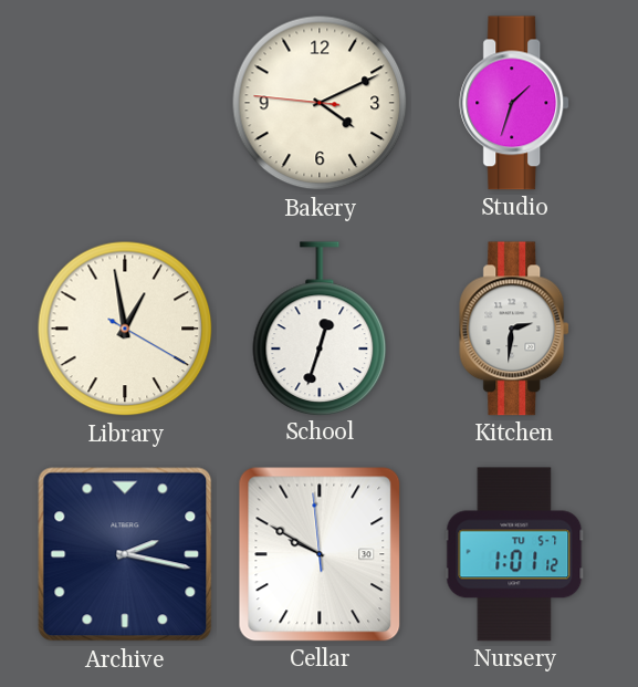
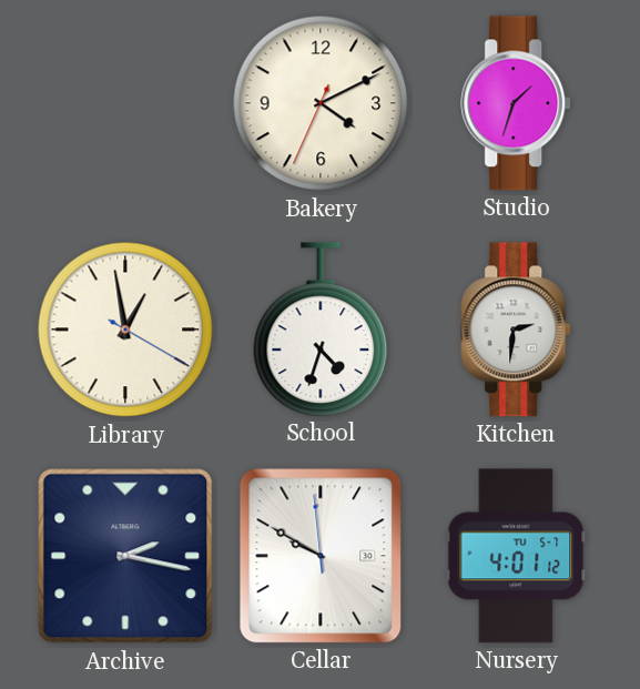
Bakery: 4:10:46 -> 4:10:34
School: 12:33 -> 4:33
Nursery: 1:01 -> 4:01
